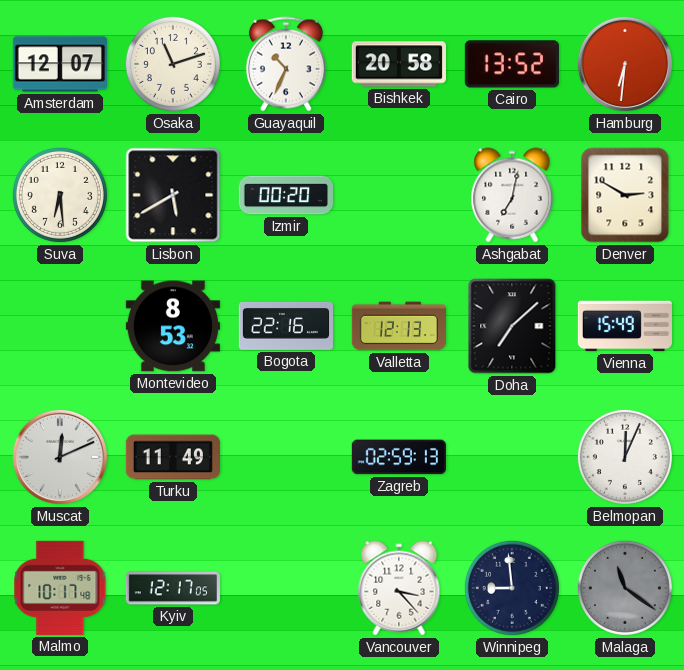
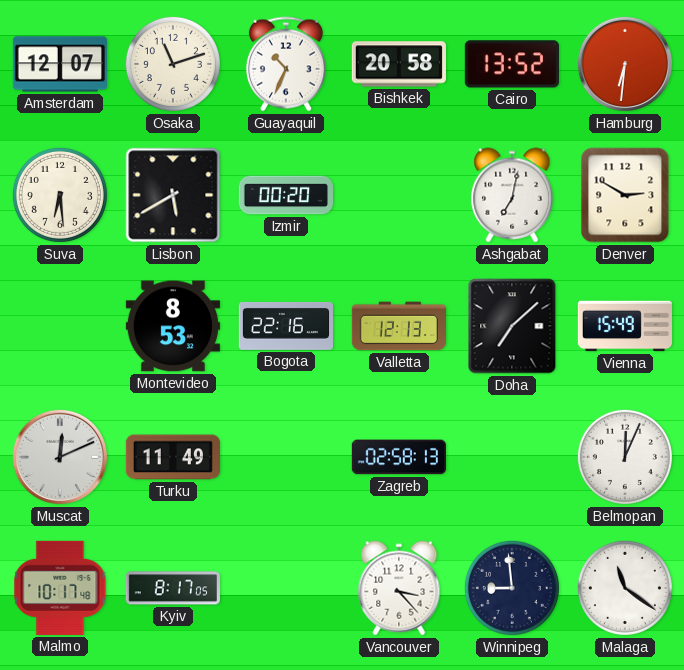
Zagreb: 02:59 -> 02:58
Kyiv: 12:17 -> 8:17
Malaga dial: grey -> white
